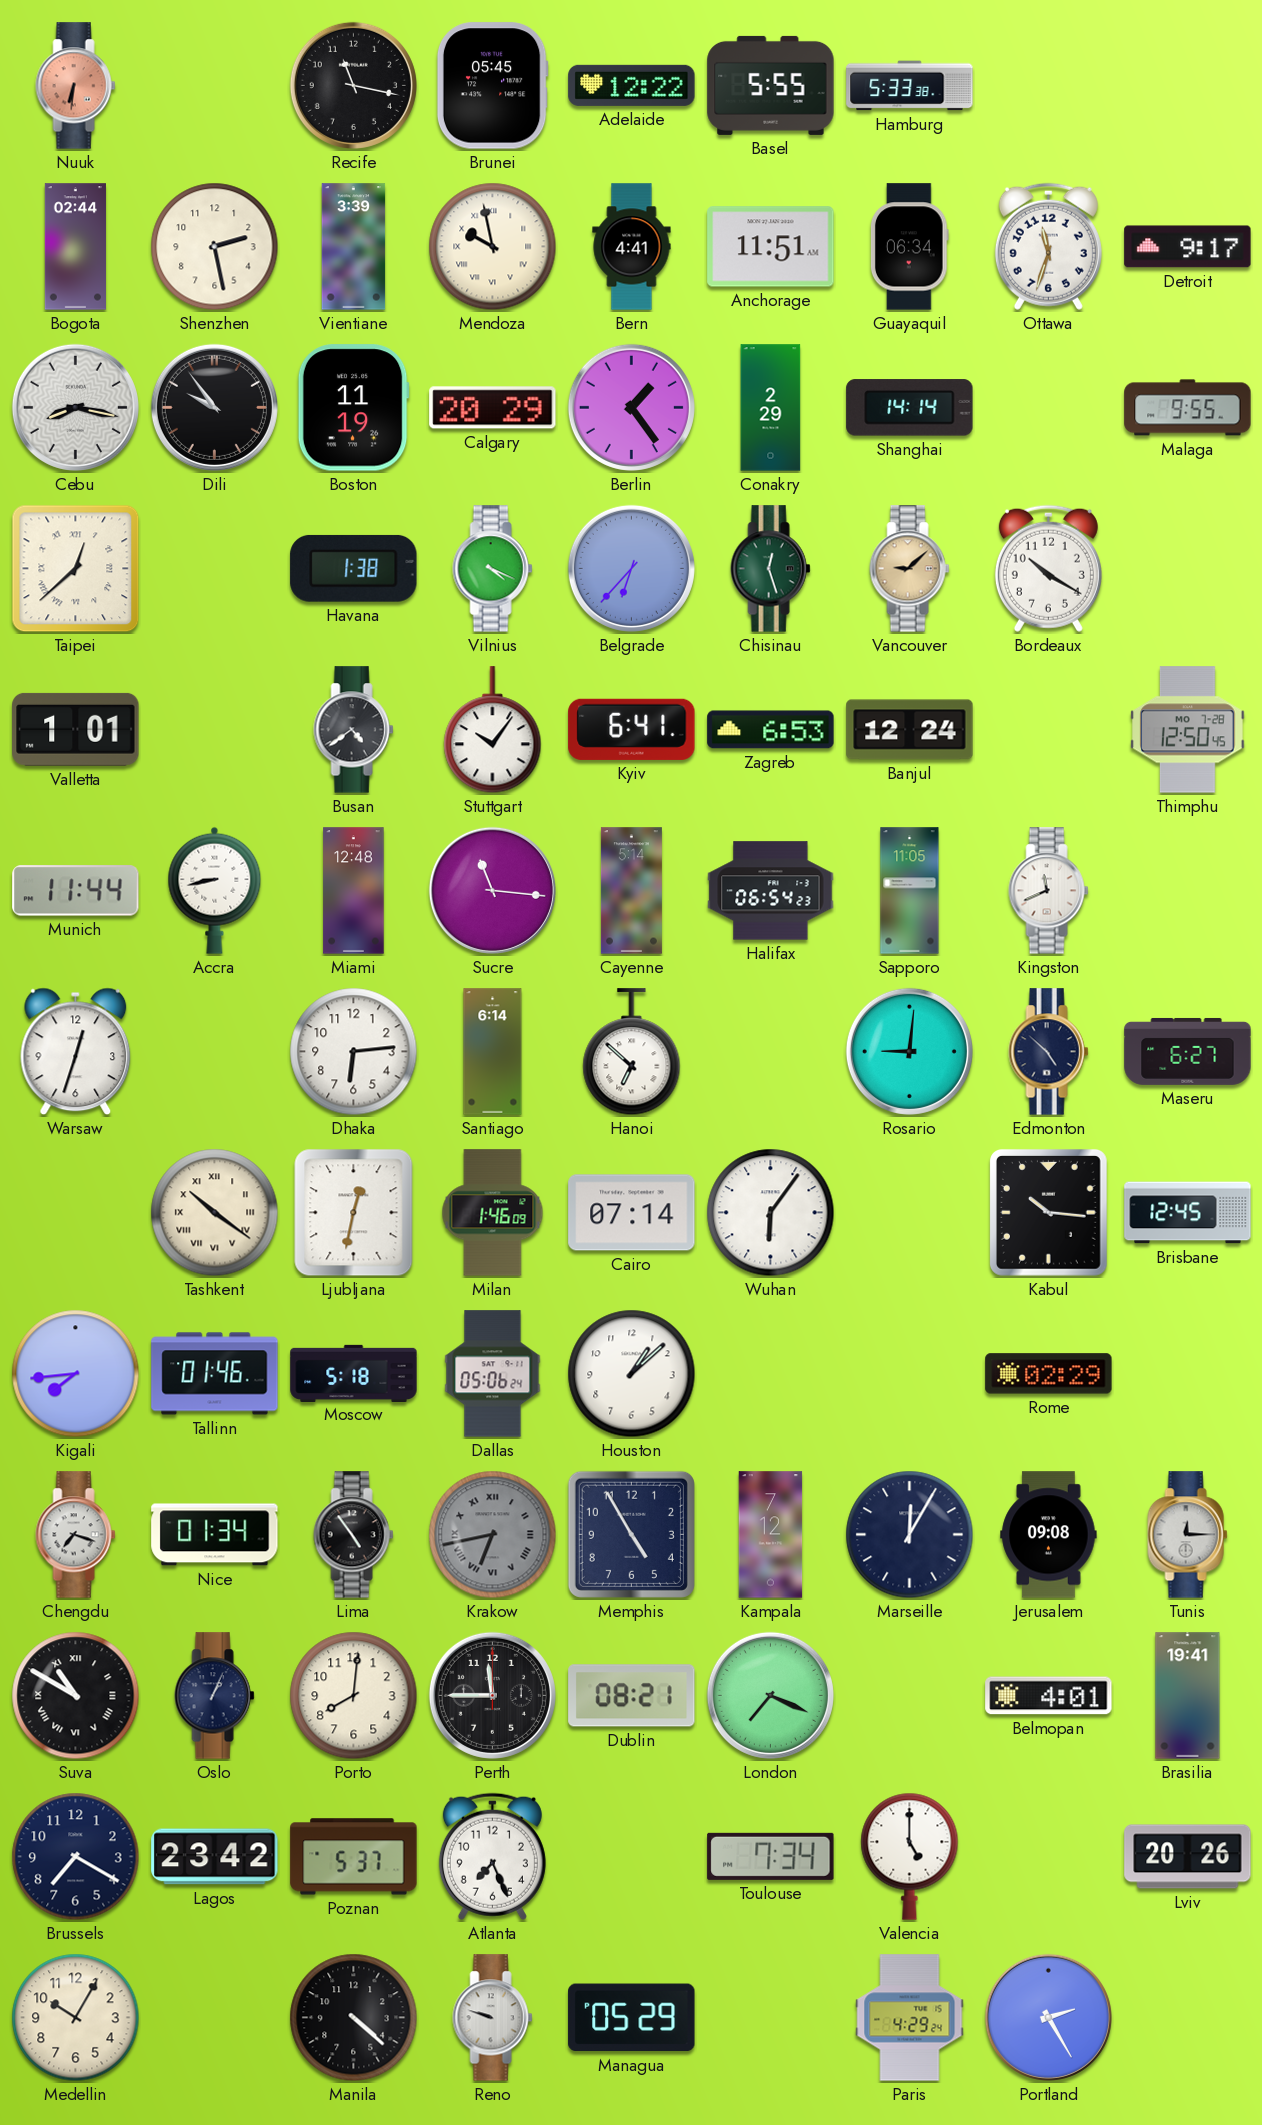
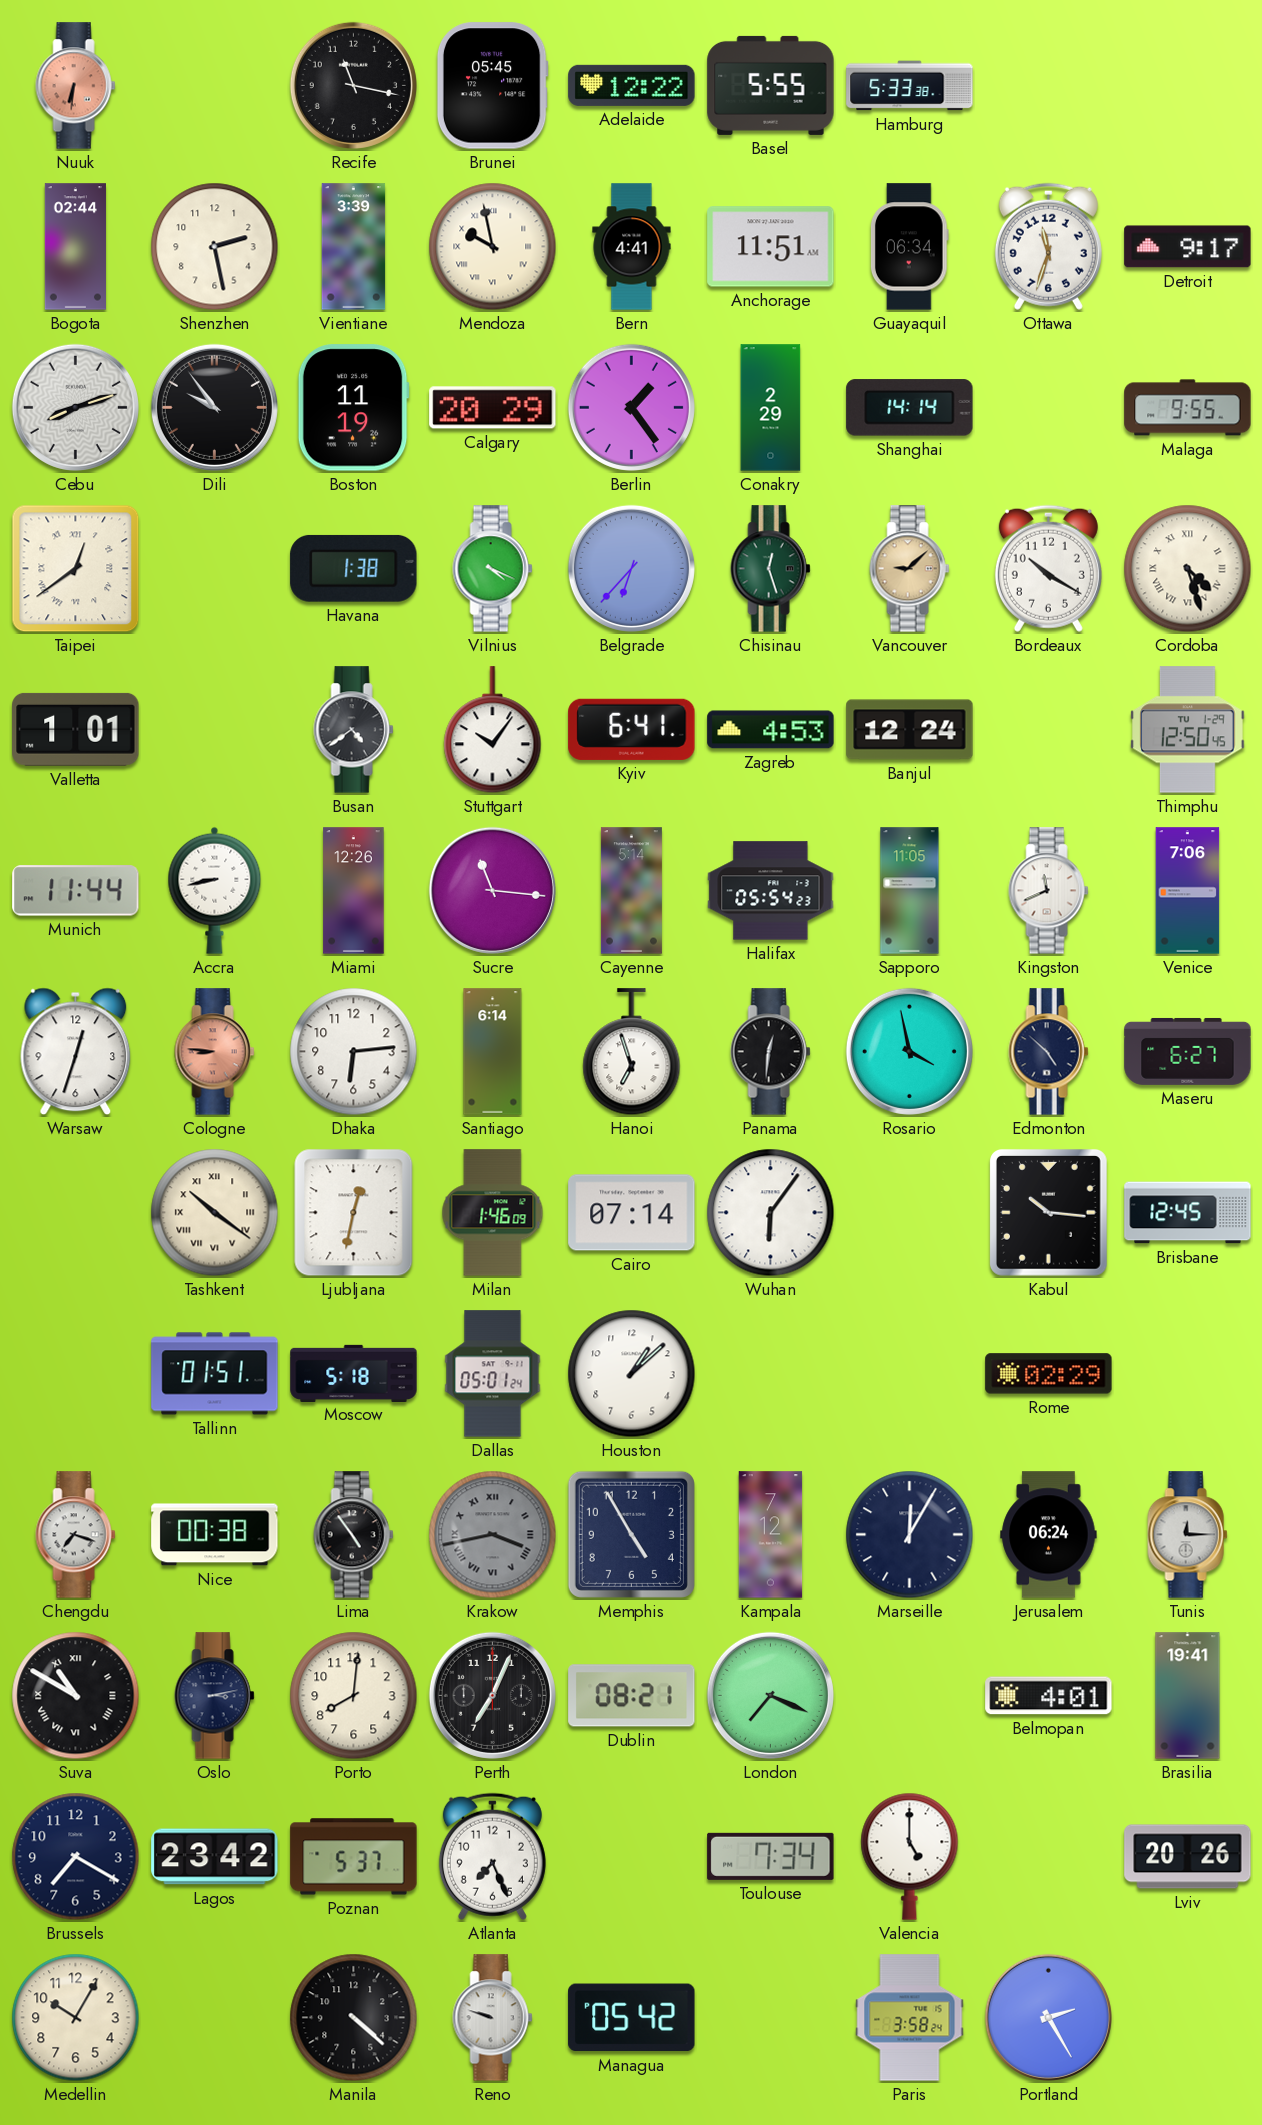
Cebu: 8:17 -> 8:12
Taipei: 12:38 -> 12:39
Cordoba: none -> 4:27
Zagreb: 6:53 -> 4:53
Thimphu date: MO 7-28 -> TU 1-29
Miami: 12:48 -> 12:26
Halifax: 06:54 -> 05:54
Venice: none -> 7:06
Cologne: none -> 8:46
Hanoi: 6:52 -> 6:57
Panama: none -> 12:31
Rosario: 9:01 -> 3:58
Kigali: 7:44 -> none
Tallinn: 01:46 -> 01:51
Dallas: 05:06 -> 05:01
Nice: 01:34 -> 00:38
Krakow: 6:43 -> 3:43
Jerusalem: 09:08 -> 06:24
Oslo: 1:04 -> 3:13
Perth: 11:45 -> 7:04
Managua: 05:29 -> 05:42
Paris: 4:29 -> 3:58
